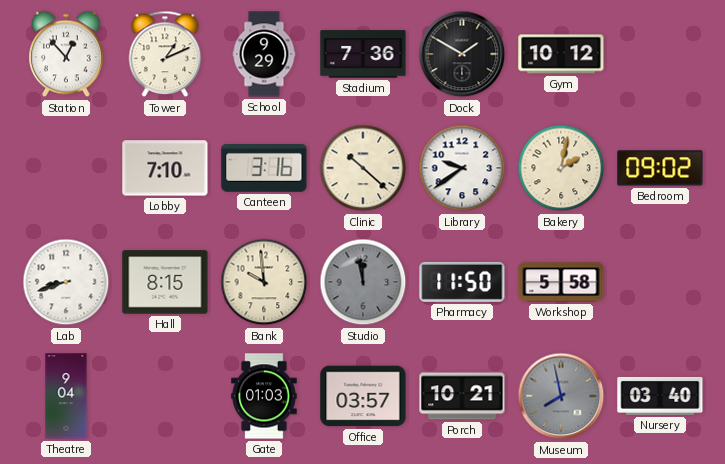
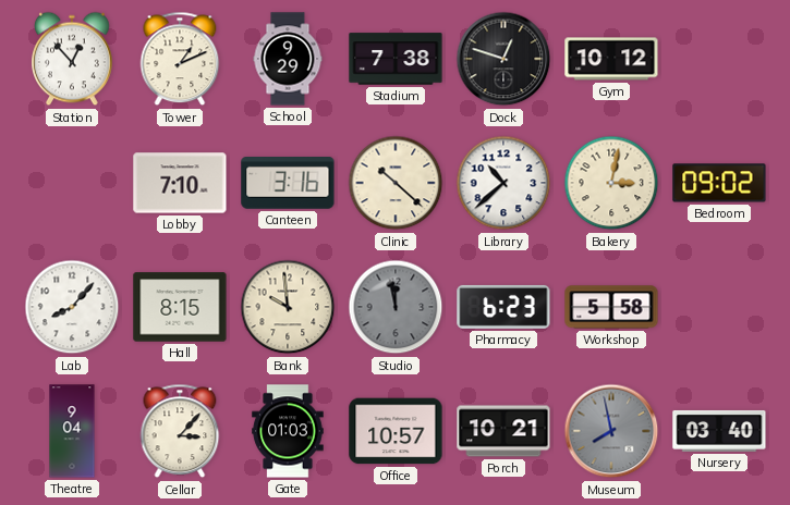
Stadium: 7:36 -> 7:38
Dock: 1:50 -> 12:48
Library: 9:39 -> 10:38
Bakery: 2:02 -> 3:02
Lab: 8:42 -> 8:07
Pharmacy: 11:50 -> 6:23
Cellar: none -> 3:07
Office: 03:57 -> 10:57
